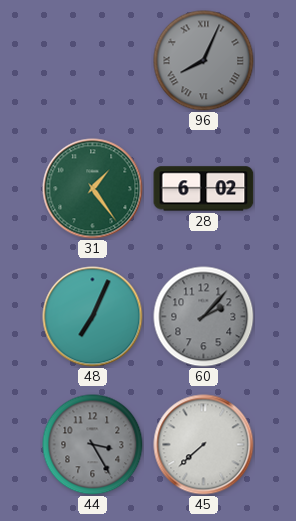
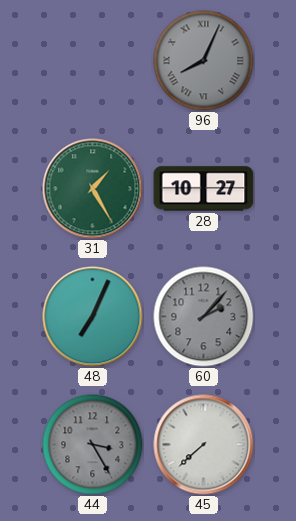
31: 1:24 -> 1:25
28: 6:02 -> 10:27
